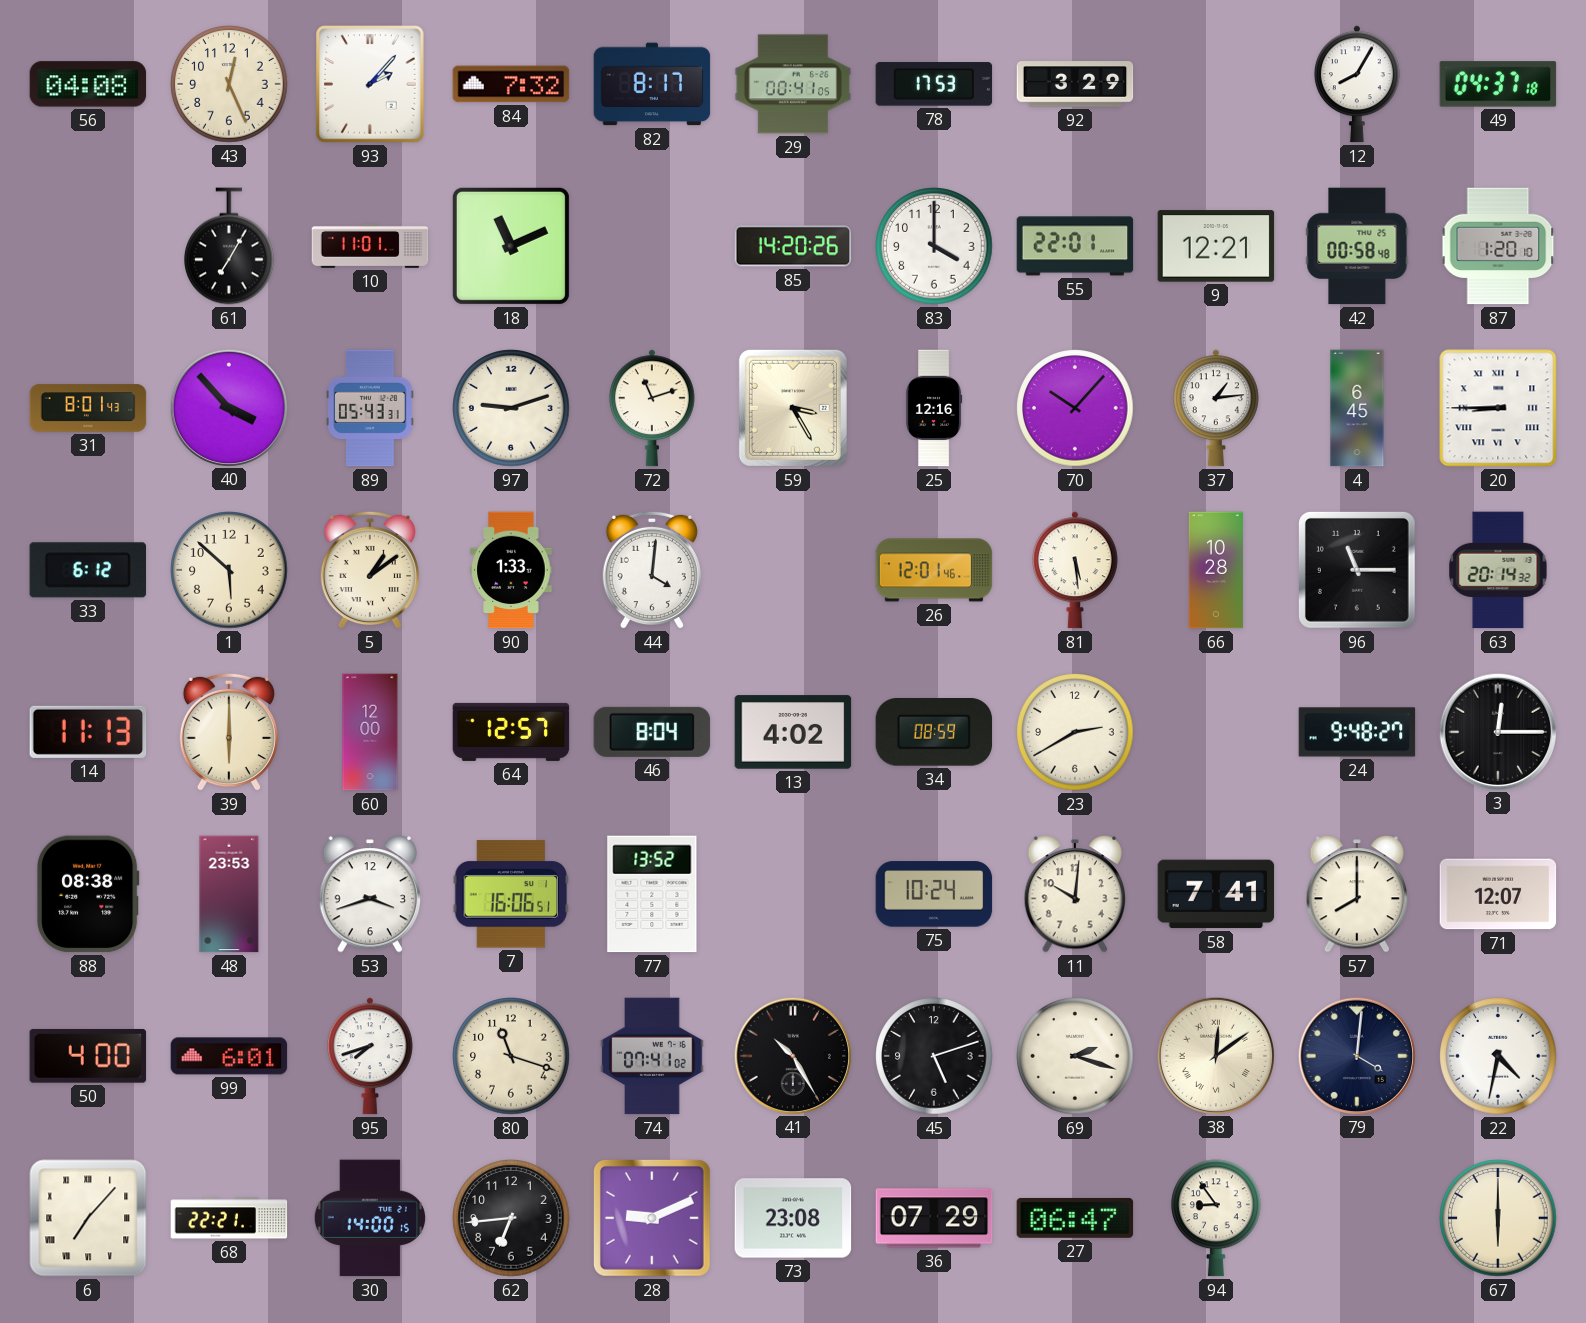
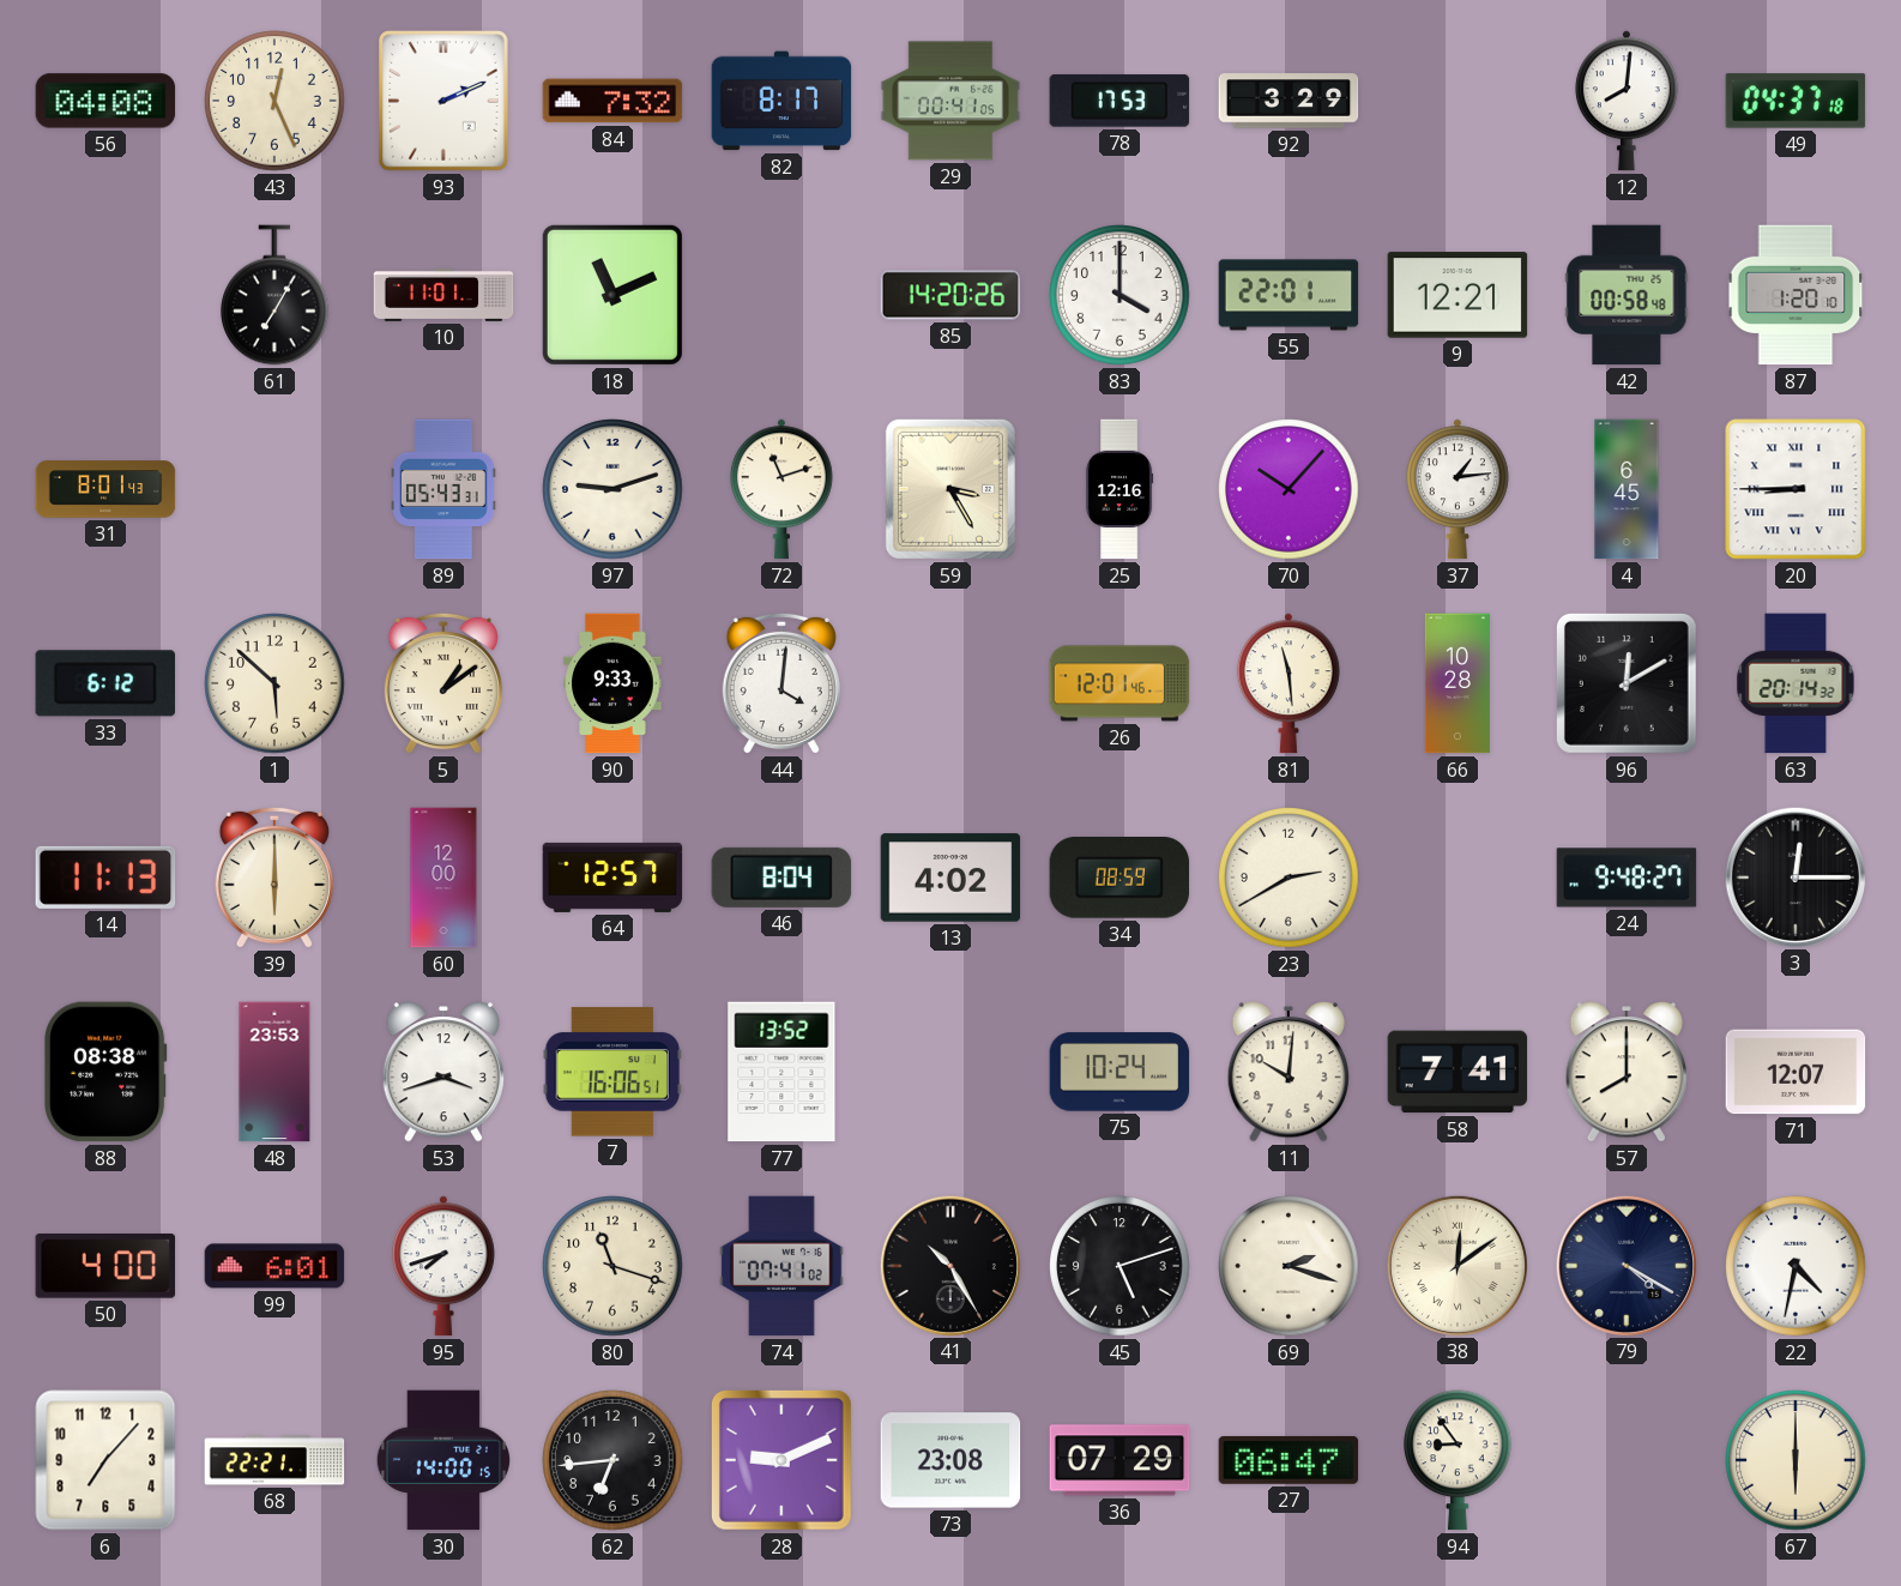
93: 2:07 -> 2:11
12: 8:05 -> 8:01
40: 3:53 -> none
90: 1:33 -> 9:33
81: 5:29 -> 11:29
96: 11:15 -> 12:10
79: 4:01 -> 4:20
6 numerals: Roman -> Arabic
